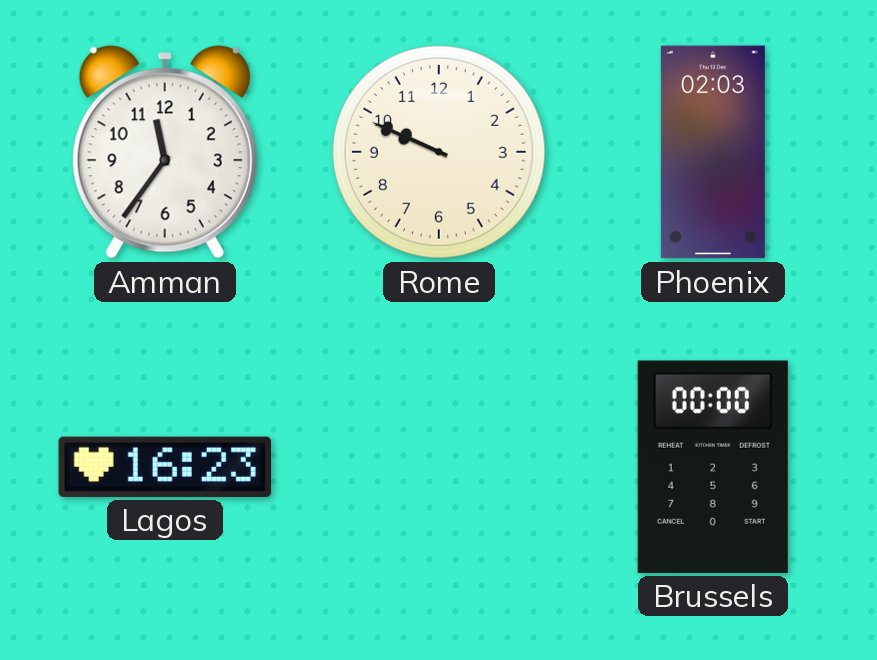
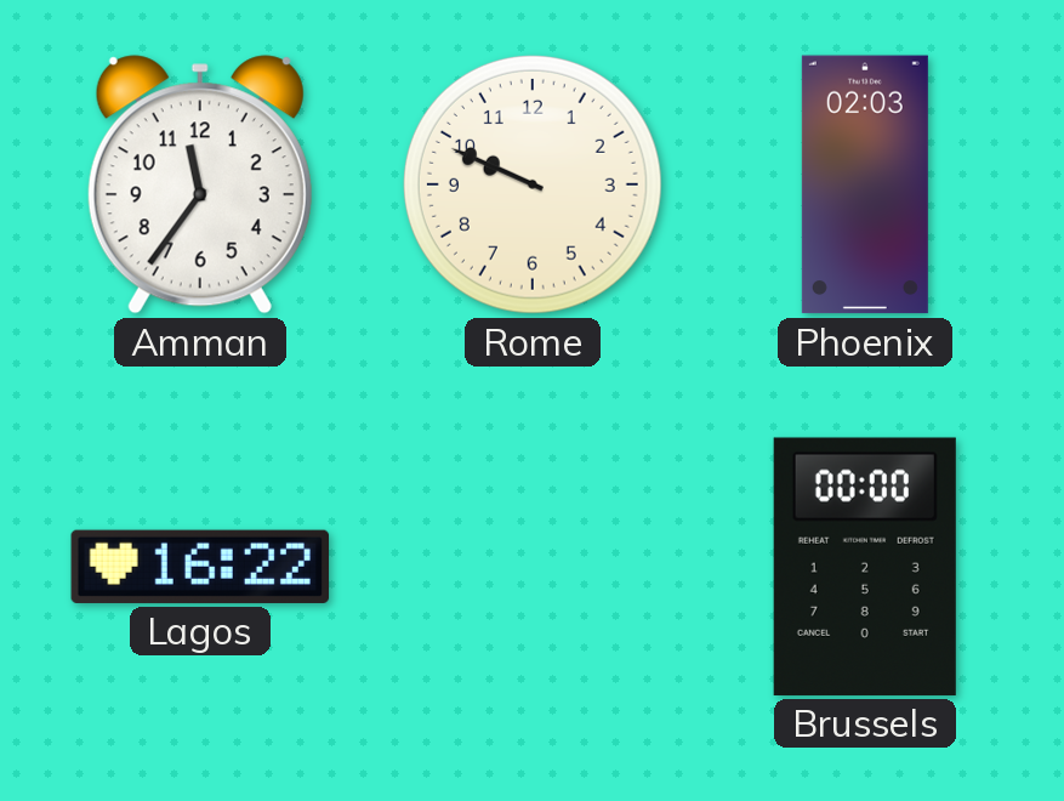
Lagos: 16:23 -> 16:22
